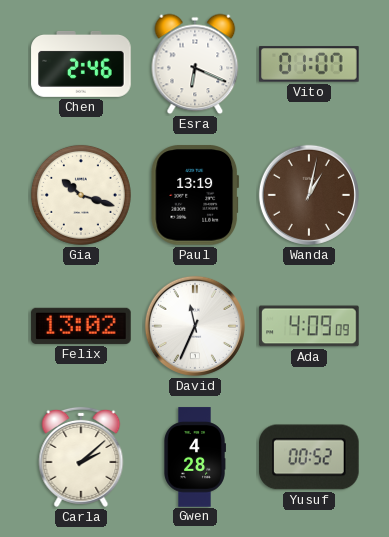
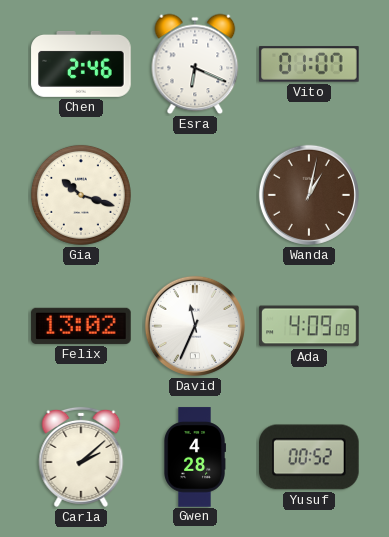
Paul: 13:19 -> none
